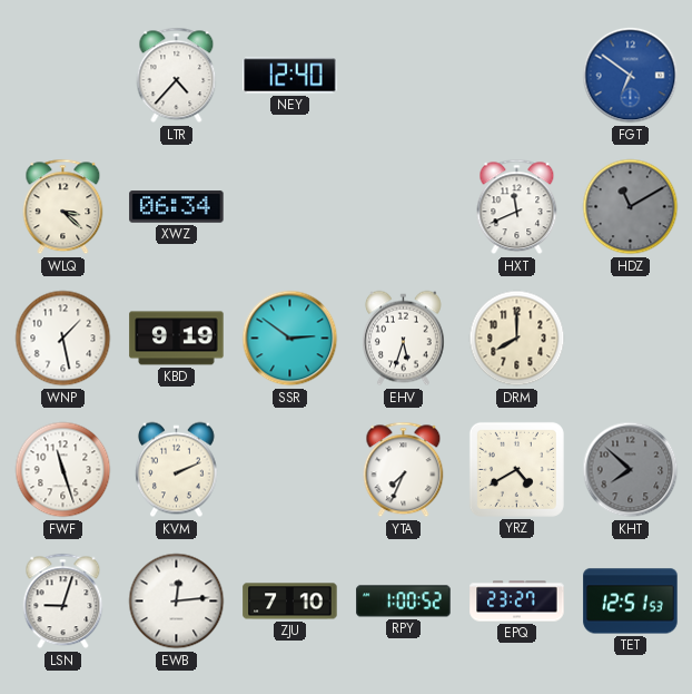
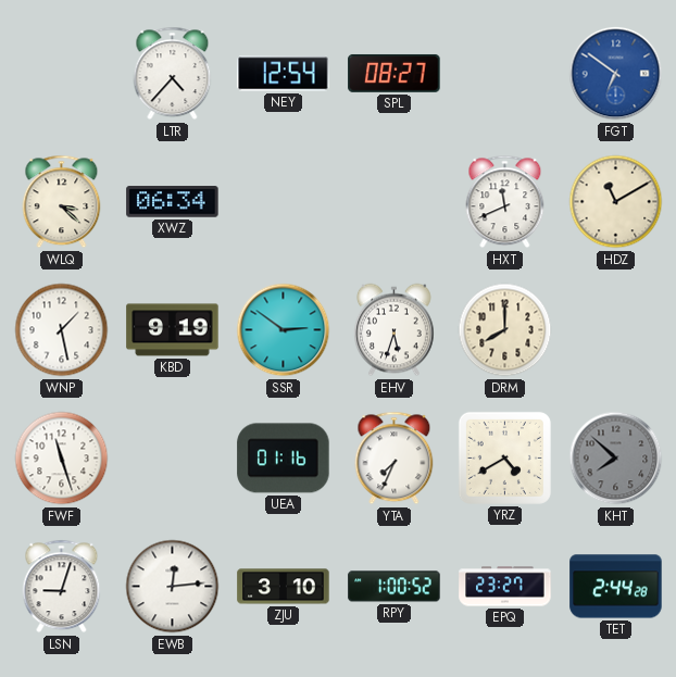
NEY: 12:40 -> 12:54
SPL: none -> 08:27
HDZ dial: grey -> cream
KVM: 2:11 -> none
UEA: none -> 01:16
ZJU: 7:10 -> 3:10
TET: 12:51 -> 2:44
